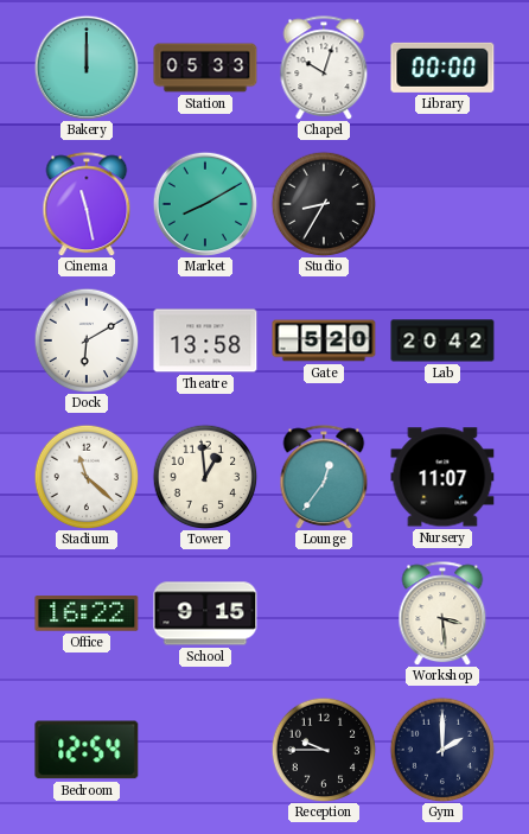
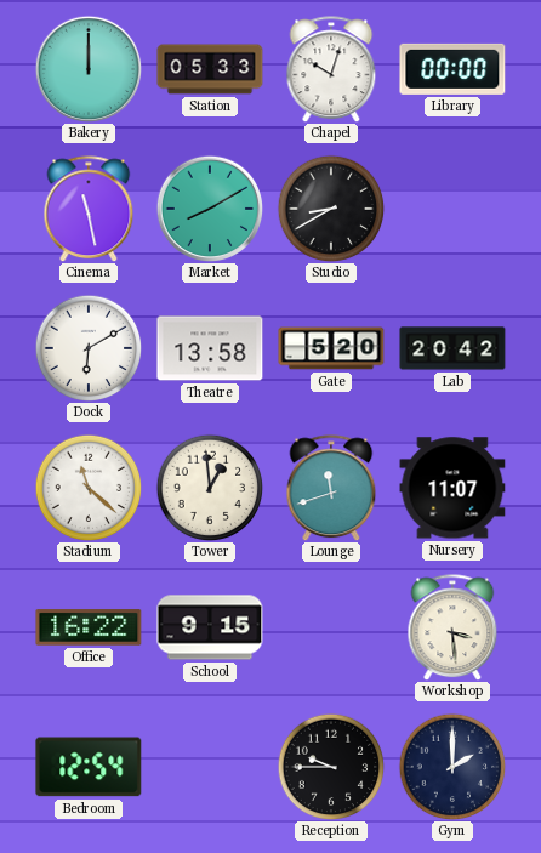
Studio: 8:35 -> 8:40
Lounge: 12:36 -> 11:42
